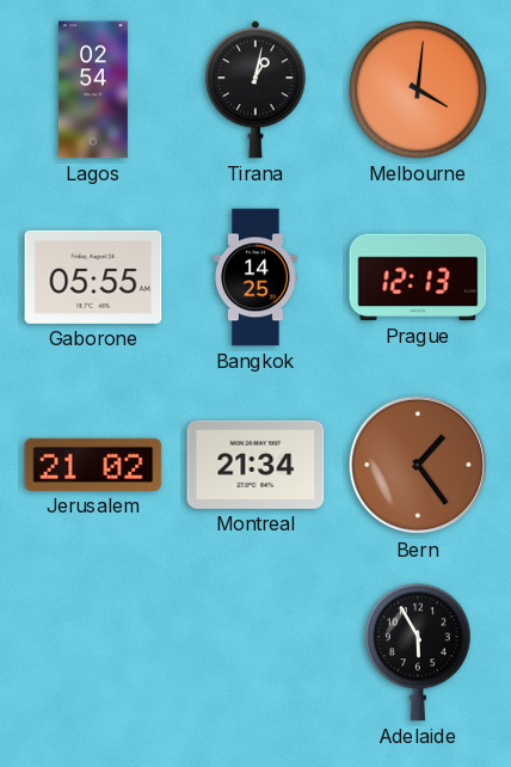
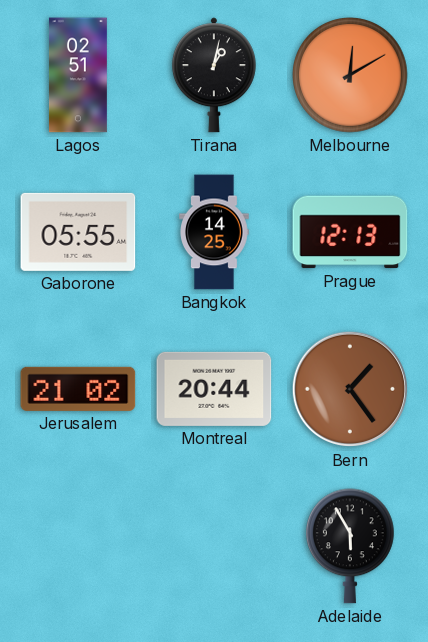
Lagos: 02:54 -> 02:51
Melbourne: 4:01 -> 12:10
Montreal: 21:34 -> 20:44
